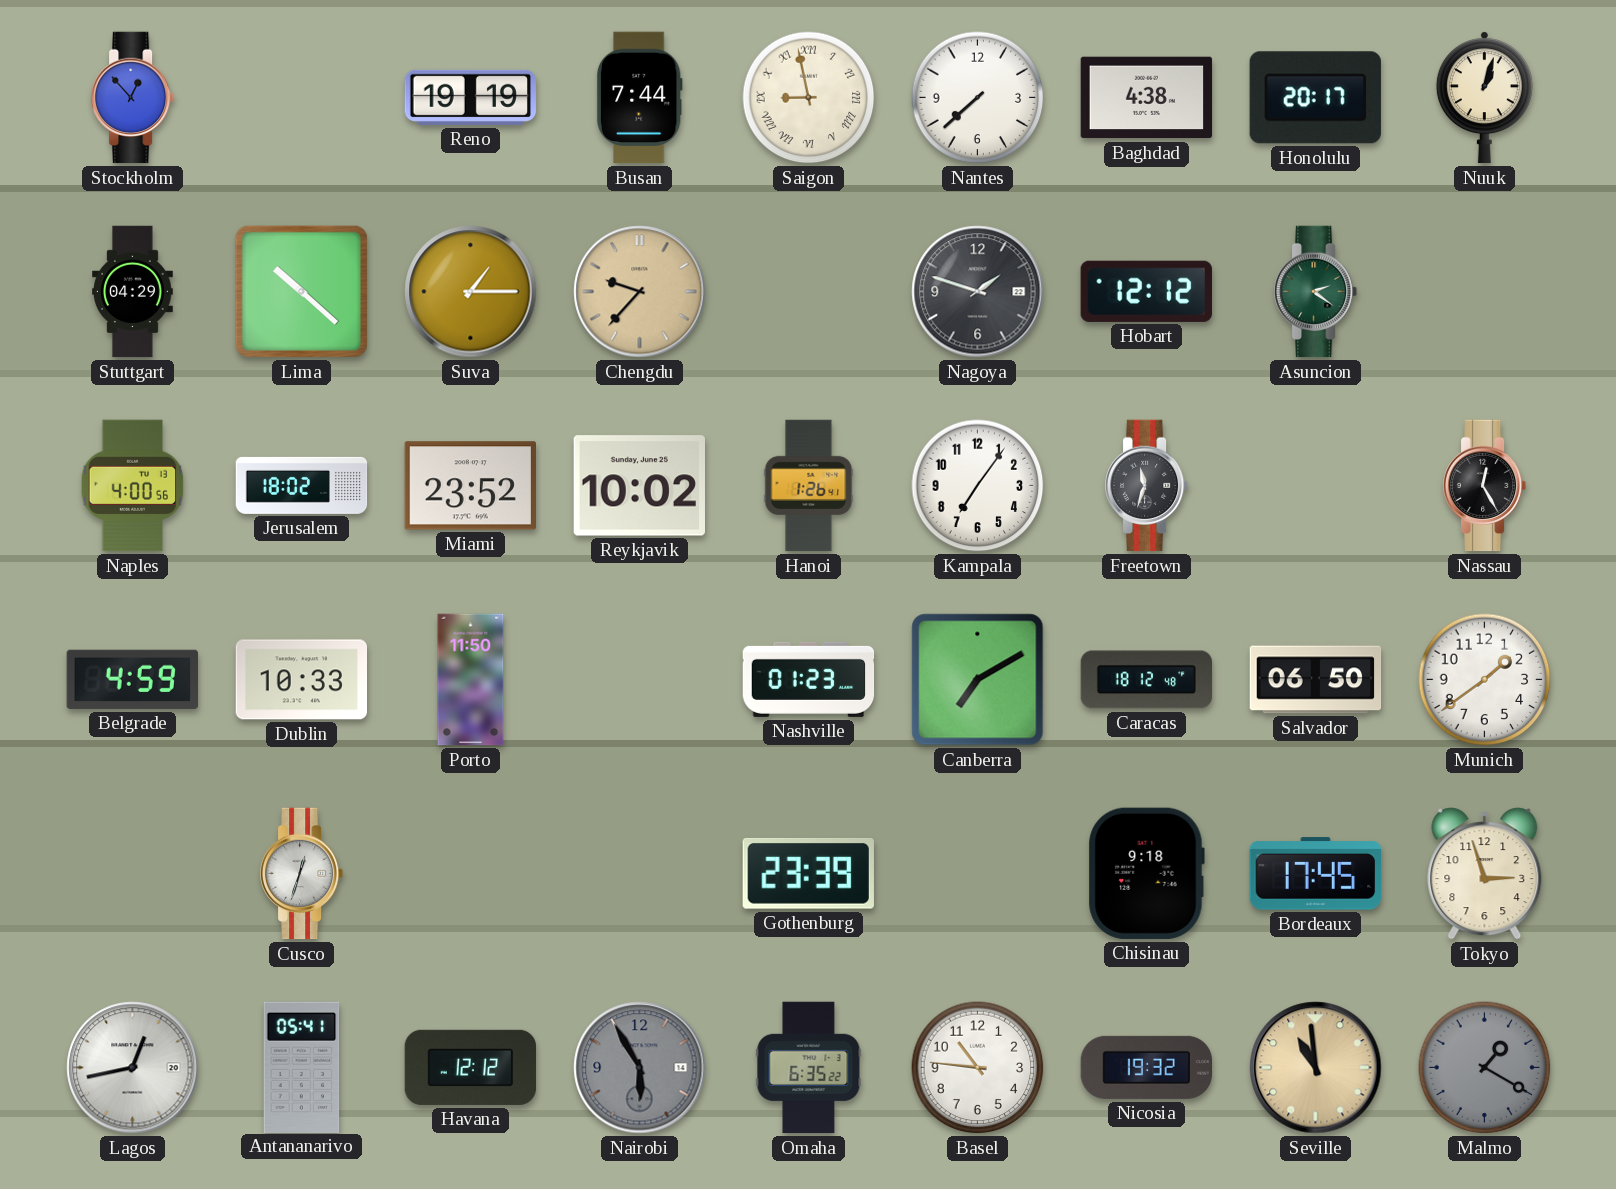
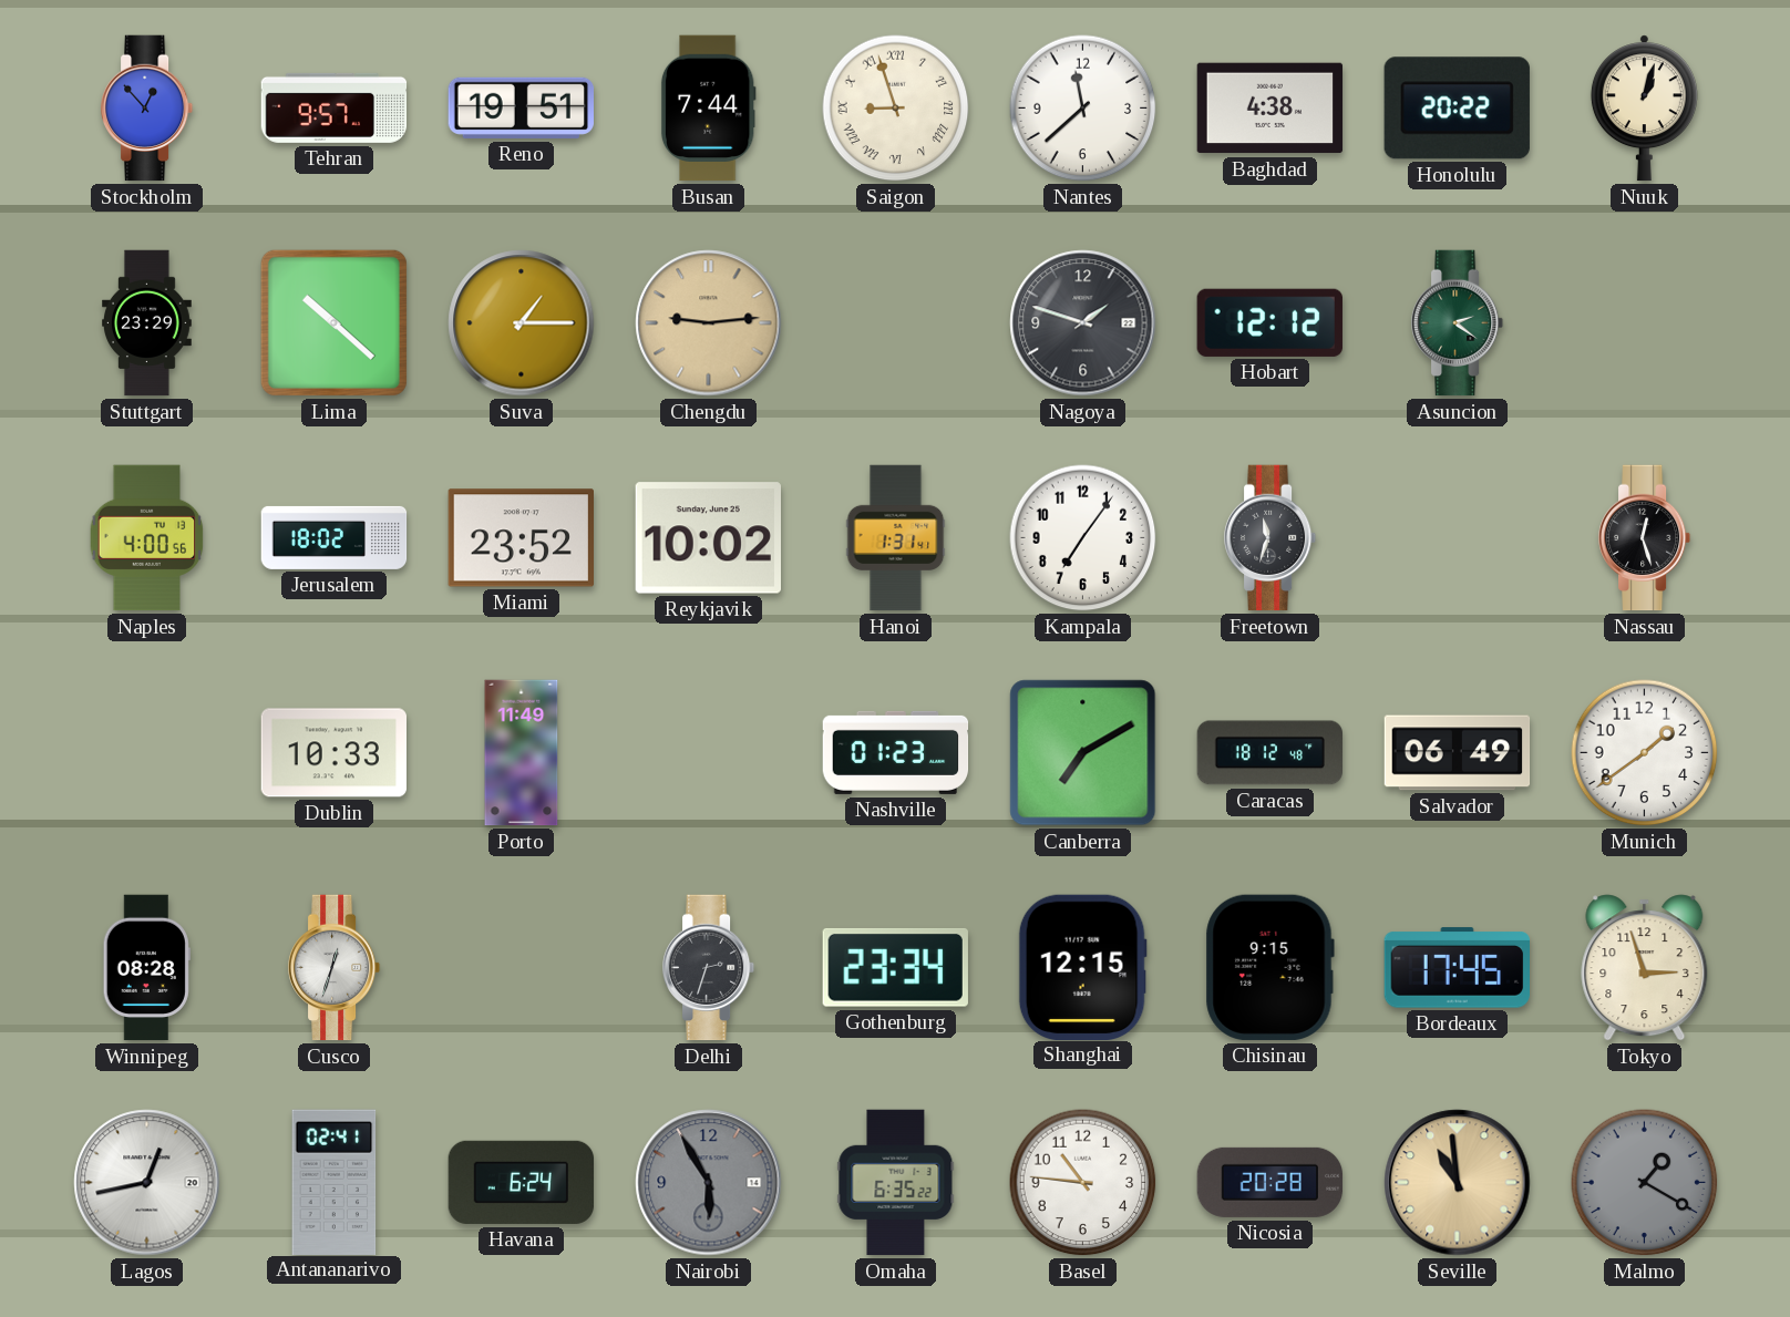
Tehran: none -> 9:57
Reno: 19:19 -> 19:51
Saigon: 8:58 -> 8:57
Nantes: 7:38 -> 11:38
Honolulu: 20:17 -> 20:22
Stuttgart: 04:29 -> 23:29
Chengdu: 9:37 -> 9:14
Hanoi: 1:26 -> 1:31
Nassau: 12:25 -> 12:27
Belgrade: 4:59 -> none
Porto: 11:50 -> 11:49
Salvador: 06:50 -> 06:49
Winnipeg: none -> 08:28
Delhi: none -> 2:33
Gothenburg: 23:39 -> 23:34
Shanghai: none -> 12:15
Chisinau: 9:18 -> 9:15
Antananarivo: 05:41 -> 02:41
Havana: 12:12 -> 6:24
Nicosia: 19:32 -> 20:28
